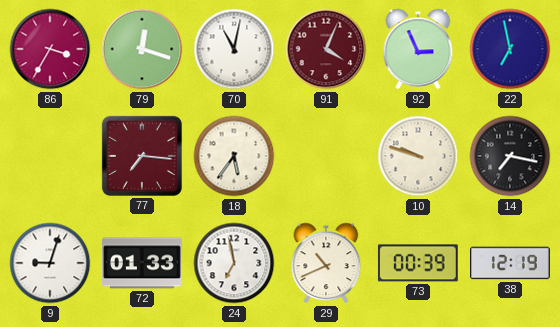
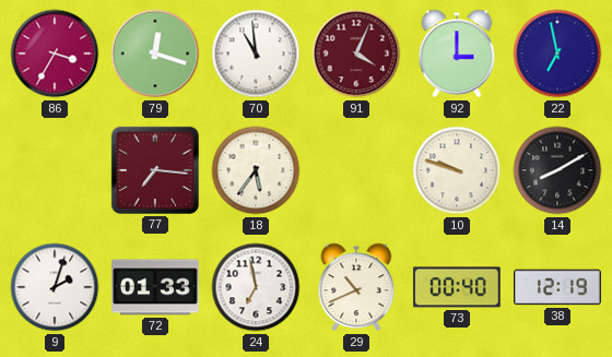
70: 11:02 -> 10:59
92: 2:56 -> 3:00
14: 7:17 -> 8:10
9: 9:03 -> 2:03
73: 00:39 -> 00:40
